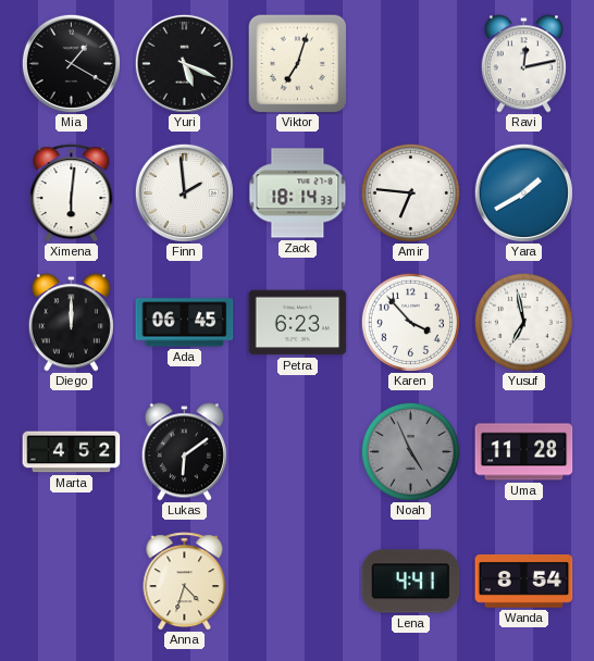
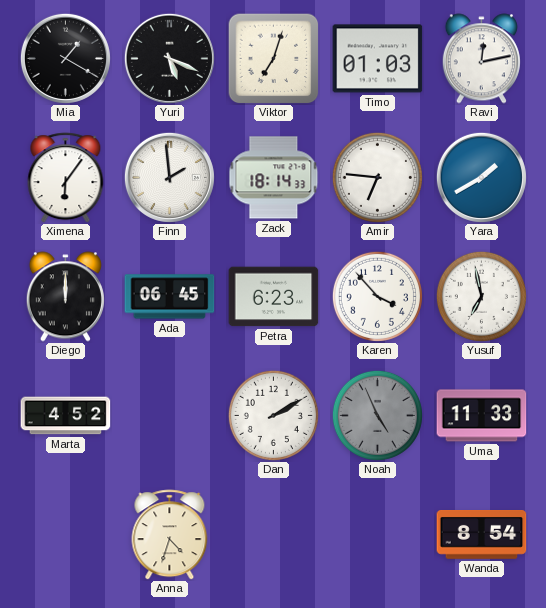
Timo: none -> 01:03
Ximena: 6:01 -> 6:06
Lukas: 6:09 -> none
Dan: none -> 2:10
Uma: 11:28 -> 11:33
Lena: 4:41 -> none
